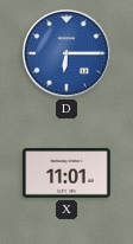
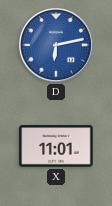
D: 6:15 -> 6:13
